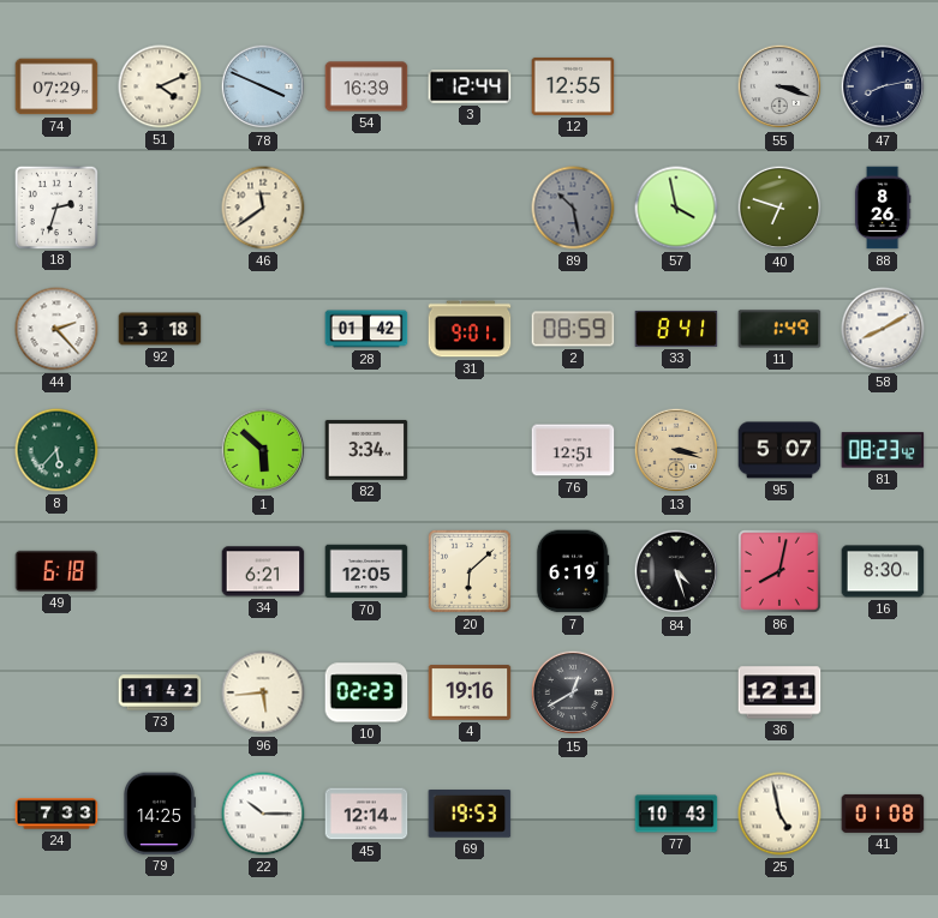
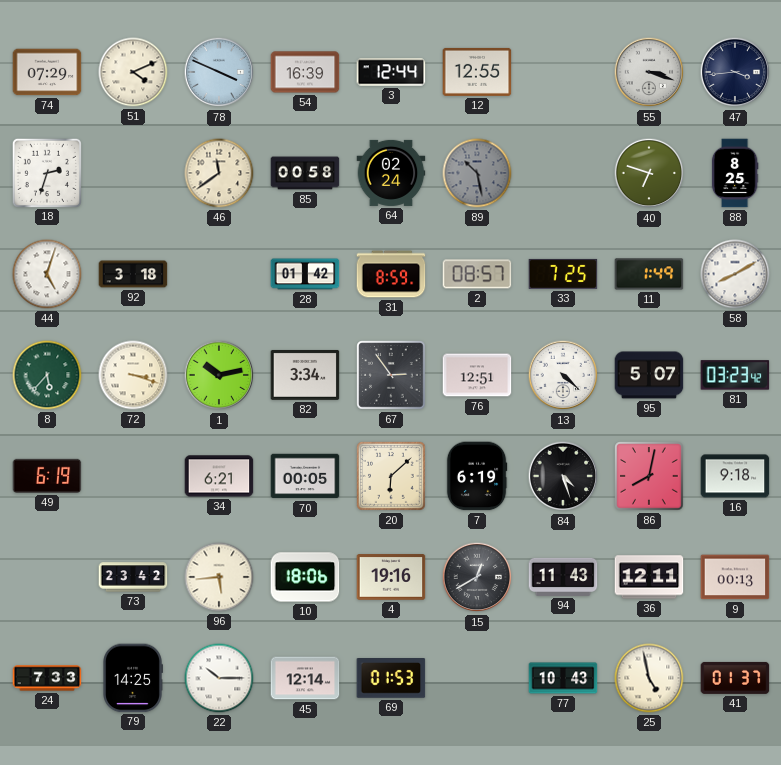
47: 8:13 -> 3:44
85: none -> 00:58
64: none -> 02:24
57: 3:58 -> none
88: 8:26 -> 8:25
44: 2:23 -> 5:03
31: 9:01 -> 8:59
2: 08:59 -> 08:57
33: 8:41 -> 7:25
72: none -> 3:18
1: 5:52 -> 10:13
67: none -> 2:54
13: 3:18 -> 4:22
13 dial: champagne -> white
81: 08:23 -> 03:23
49: 6:18 -> 6:19
70: 12:05 -> 00:05
16: 8:30 -> 9:18
73: 11:42 -> 23:42
10: 02:23 -> 18:06
94: none -> 11:43
9: none -> 00:13
69: 19:53 -> 01:53
41: 01:08 -> 01:37
